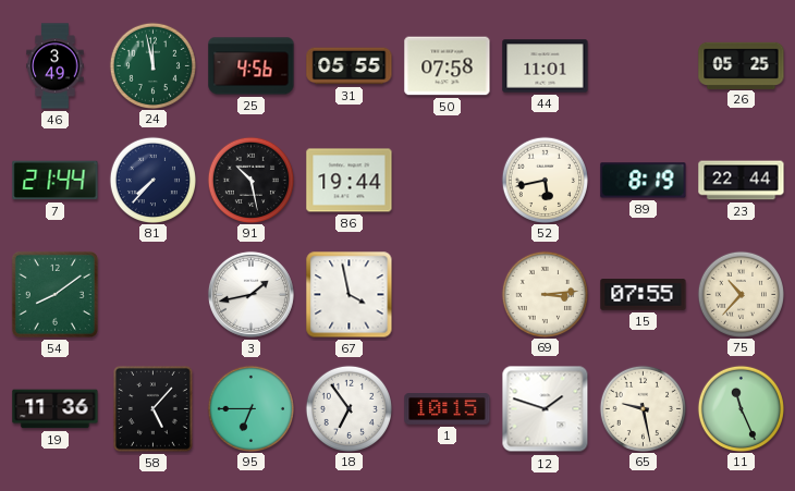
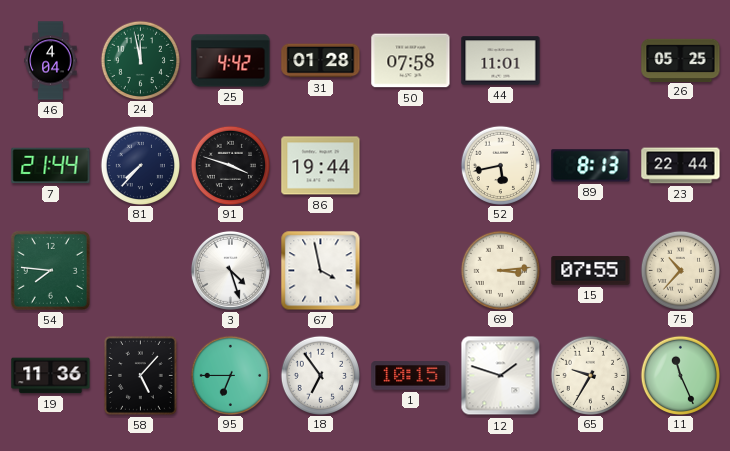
46: 3:49 -> 4:04
25: 4:56 -> 4:42
31: 05:55 -> 01:28
91: 10:28 -> 3:48
89: 8:19 -> 8:13
54: 8:09 -> 7:46
3: 1:43 -> 4:27
65: 9:28 -> 9:35
